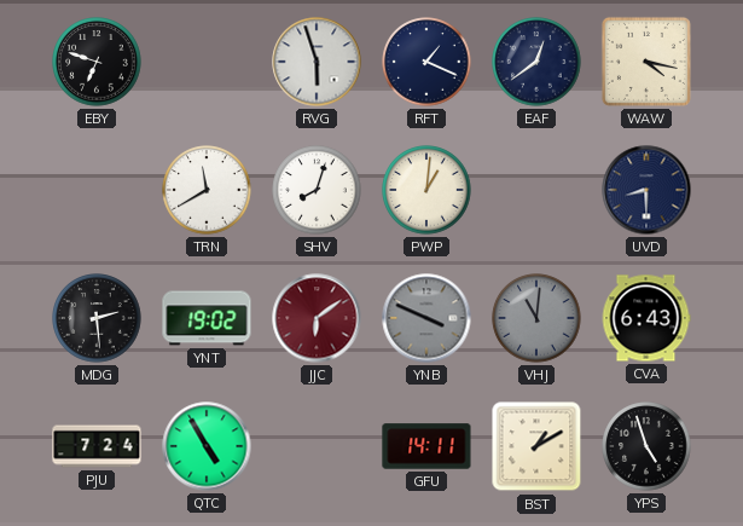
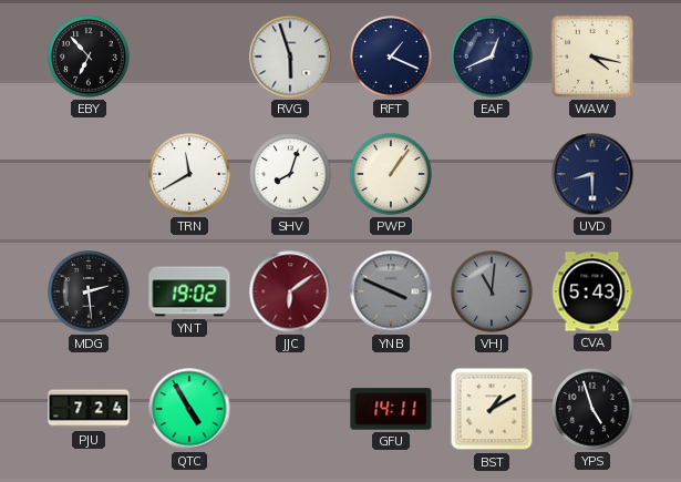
EBY: 6:48 -> 6:53
EAF: 12:39 -> 12:41
PWP: 1:01 -> 1:06
CVA: 6:43 -> 5:43
